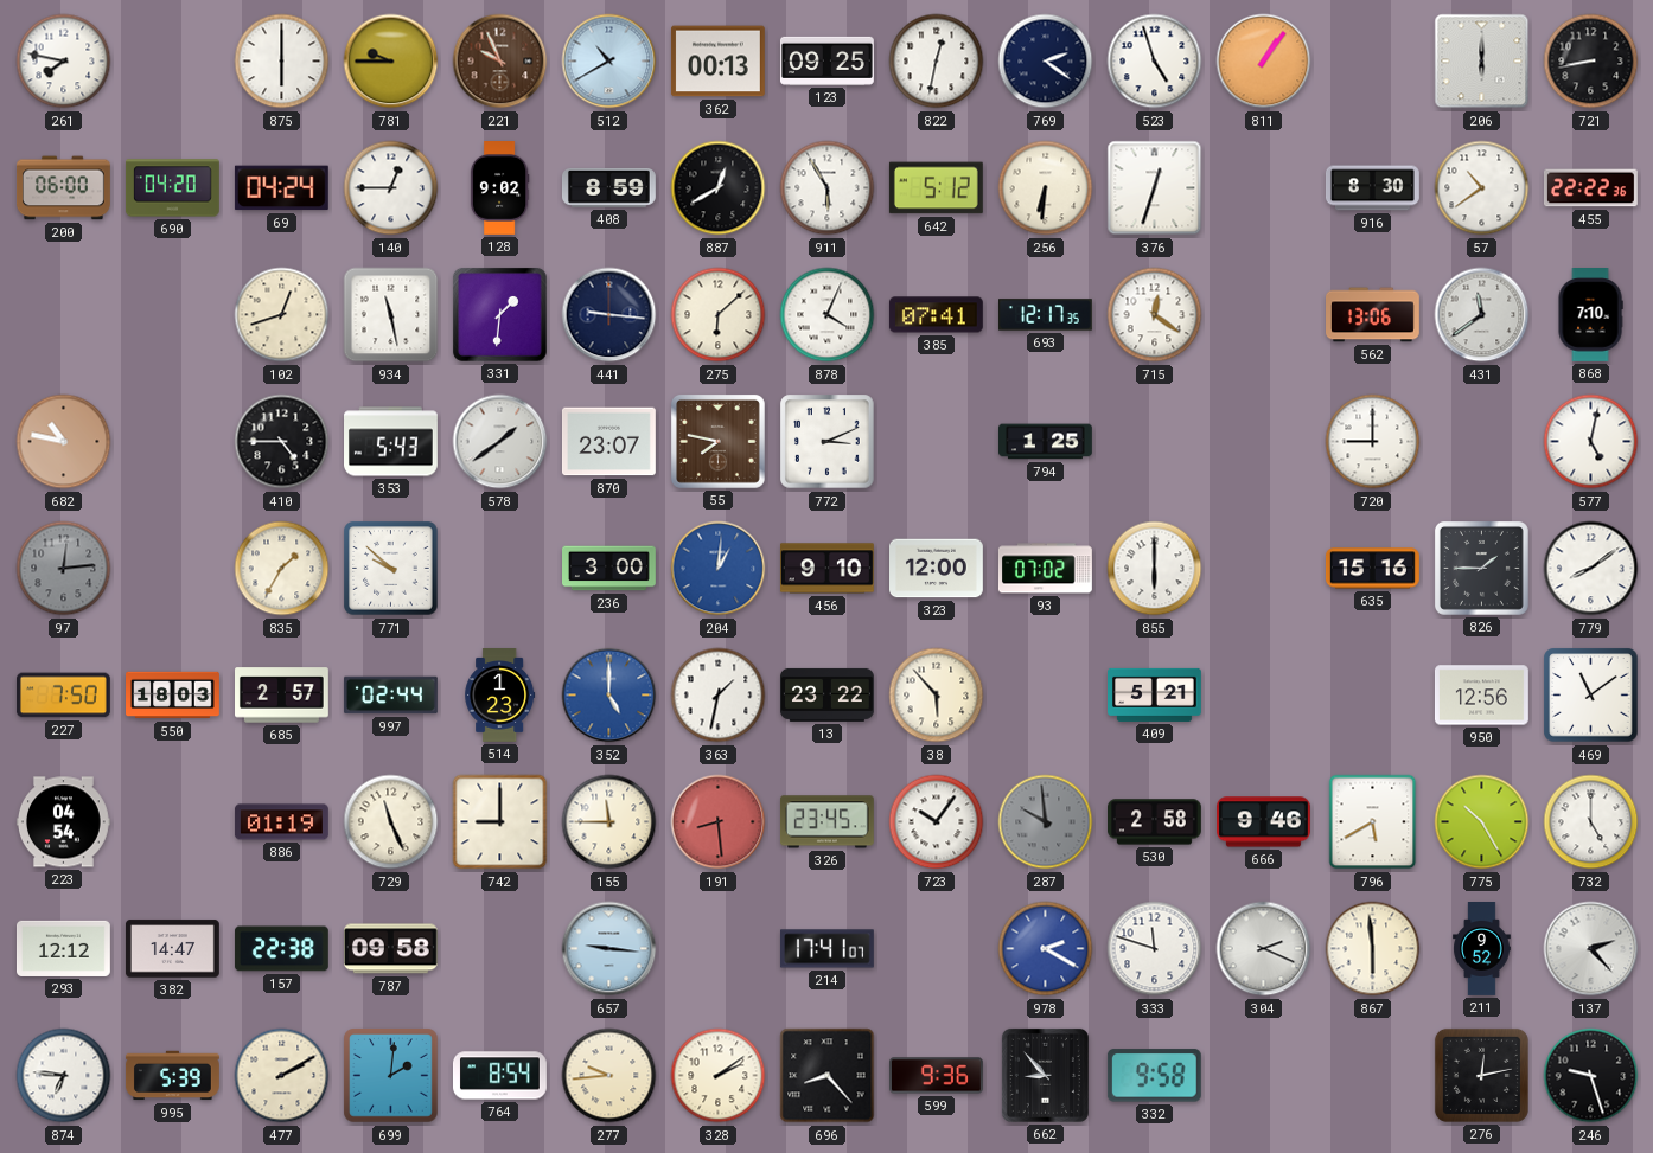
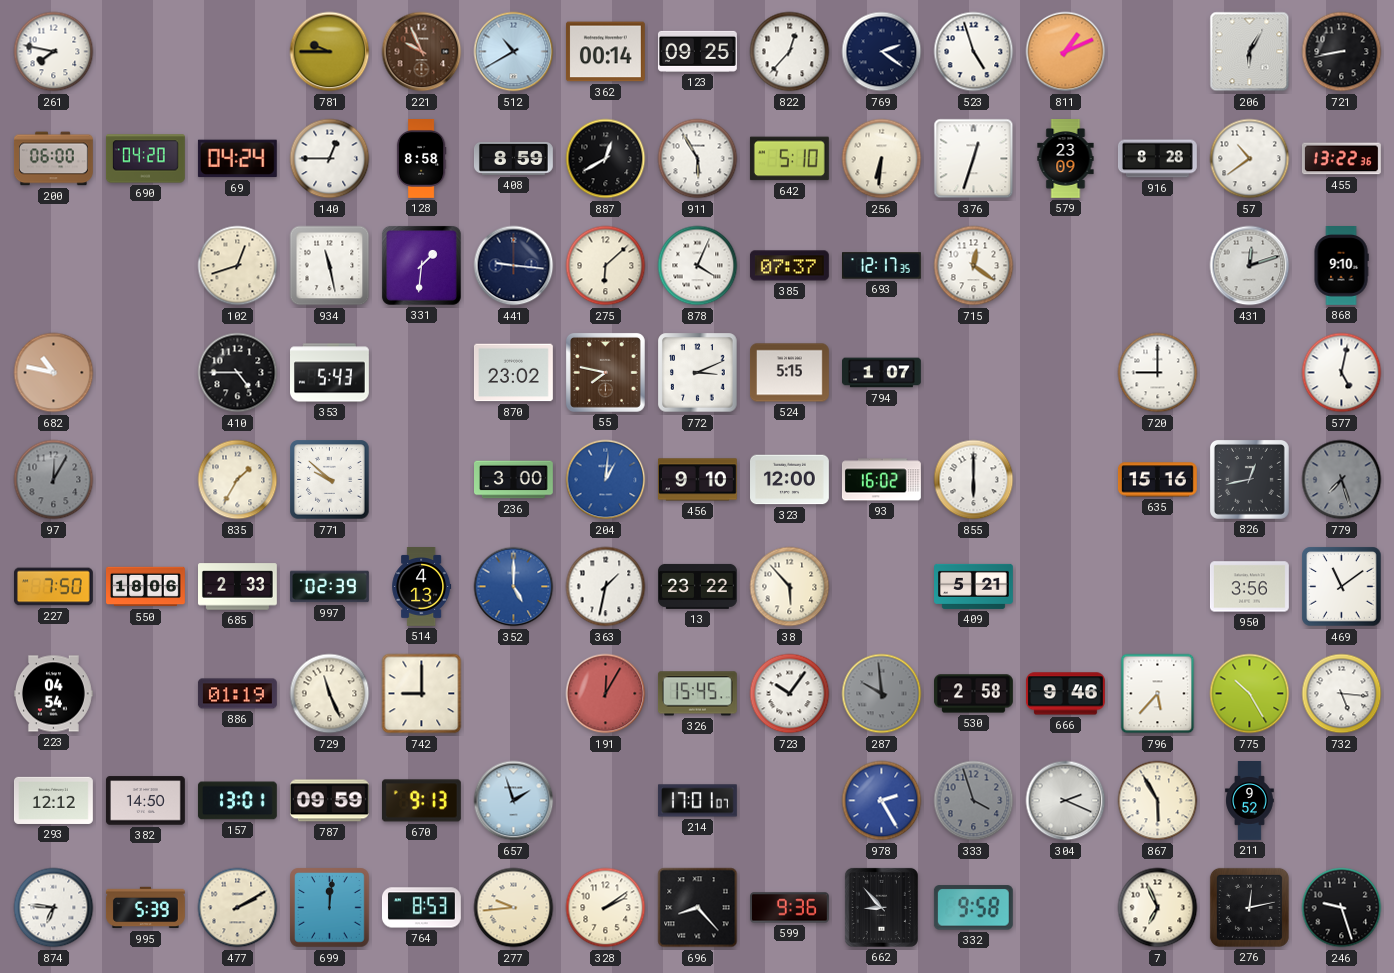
875: 6:00 -> none
362: 00:13 -> 00:14
822: 12:32 -> 12:37
811: 1:06 -> 1:11
206: 6:00 -> 6:05
128: 9:02 -> 8:58
642: 5:12 -> 5:10
579: none -> 23:09
916: 8:30 -> 8:28
455: 22:22 -> 13:22
385: 07:41 -> 07:37
562: 13:06 -> none
431: 11:39 -> 12:12
868: 7:10 -> 9:10
578: 1:39 -> none
870: 23:07 -> 23:02
524: none -> 5:15
794: 1:25 -> 1:07
97: 12:14 -> 12:05
93: 07:02 -> 16:02
826: 1:45 -> 12:43
779: 8:09 -> 7:27
779 dial: white -> grey
550: 18:03 -> 18:06
685: 2:57 -> 2:33
997: 02:44 -> 02:39
514: 1:23 -> 4:13
950: 12:56 -> 3:56
155: 11:45 -> none
191: 8:29 -> 12:05
326: 23:45 -> 15:45
796: 5:40 -> 5:37
732: 5:00 -> 5:16
382: 14:47 -> 14:50
157: 22:38 -> 13:01
787: 09:58 -> 09:59
670: none -> 9:13
657: 9:16 -> 1:57
214: 17:41 -> 17:01
978: 2:20 -> 2:25
333: 11:48 -> 3:57
333 dial: white -> grey
867: 5:59 -> 5:55
137: 2:23 -> none
699: 2:01 -> 12:01
764: 8:54 -> 8:53
7: none -> 6:56
